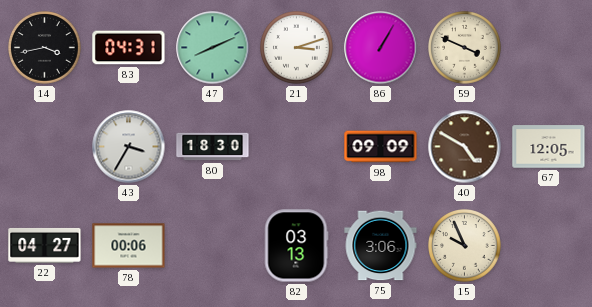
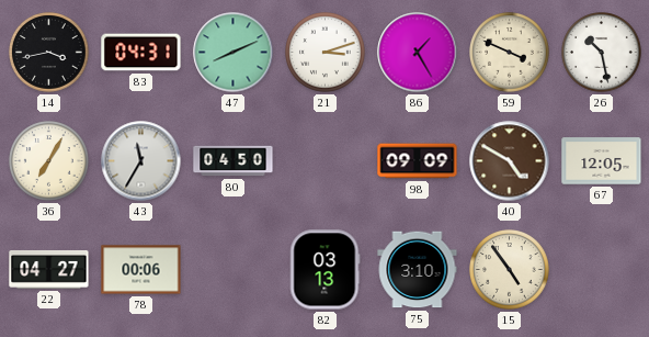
86: 1:05 -> 1:25
26: none -> 10:28
36: none -> 7:05
43: 3:35 -> 11:35
80: 18:30 -> 04:50
75: 3:06 -> 3:10
15: 9:56 -> 4:54
